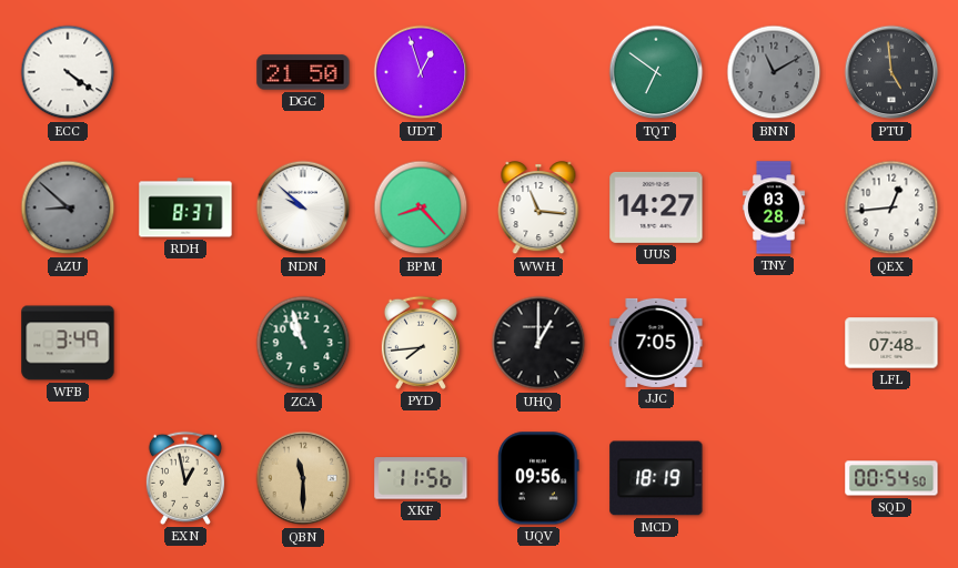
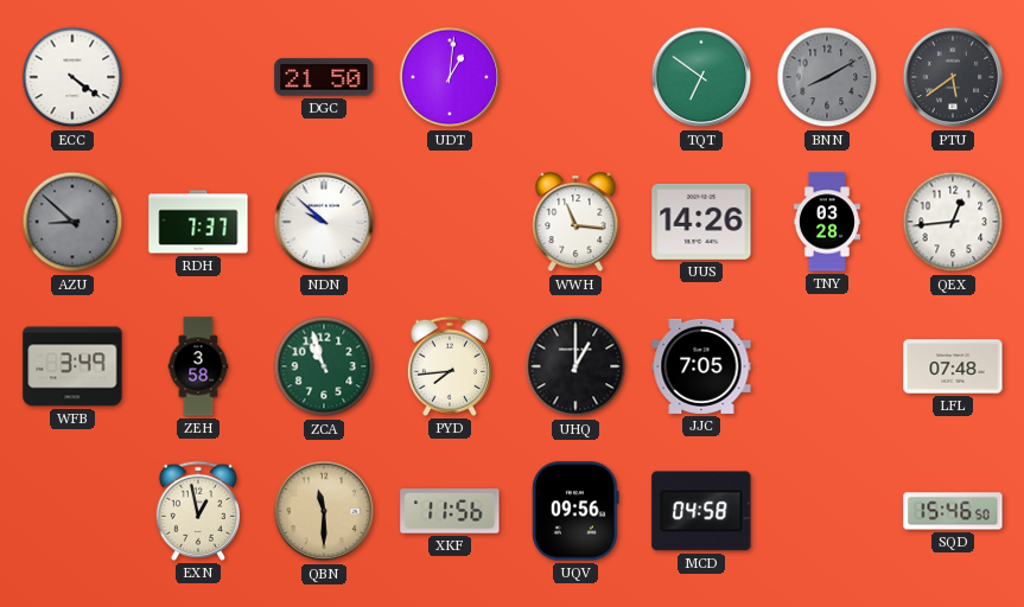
UDT: 12:57 -> 1:01
BNN: 11:10 -> 8:10
PTU: 4:59 -> 5:39
RDH: 8:37 -> 7:37
BPM: 8:23 -> none
UUS: 14:27 -> 14:26
ZEH: none -> 3:58
MCD: 18:19 -> 04:58
SQD: 00:54 -> 15:46
